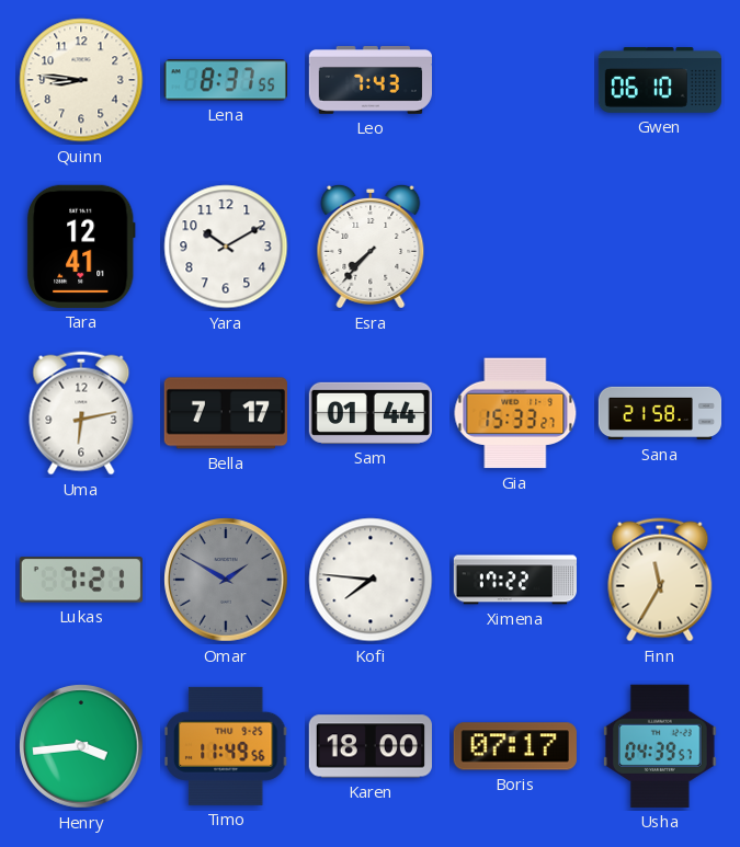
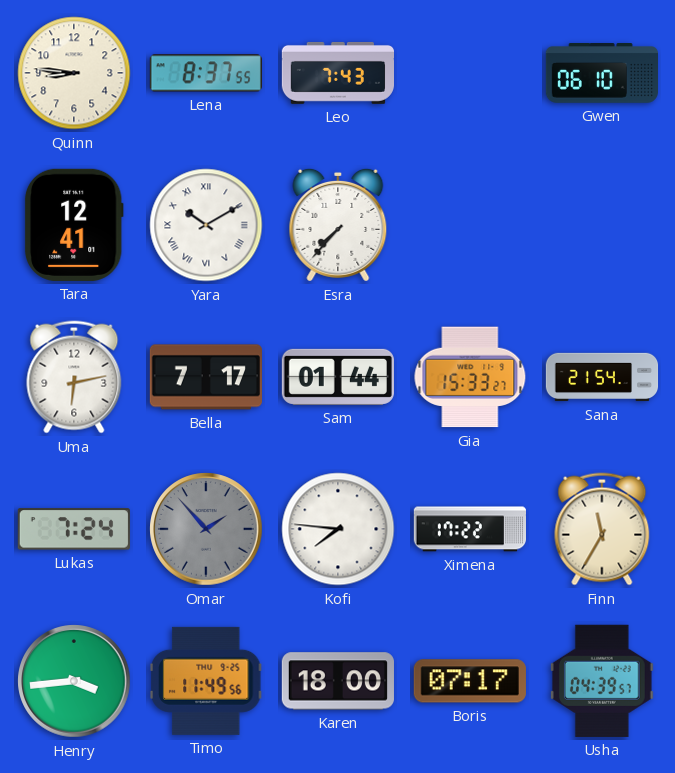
Yara numerals: Arabic -> Roman
Sana: 21:58 -> 21:54
Lukas: 7:21 -> 7:24
Omar: 1:50 -> 1:53
